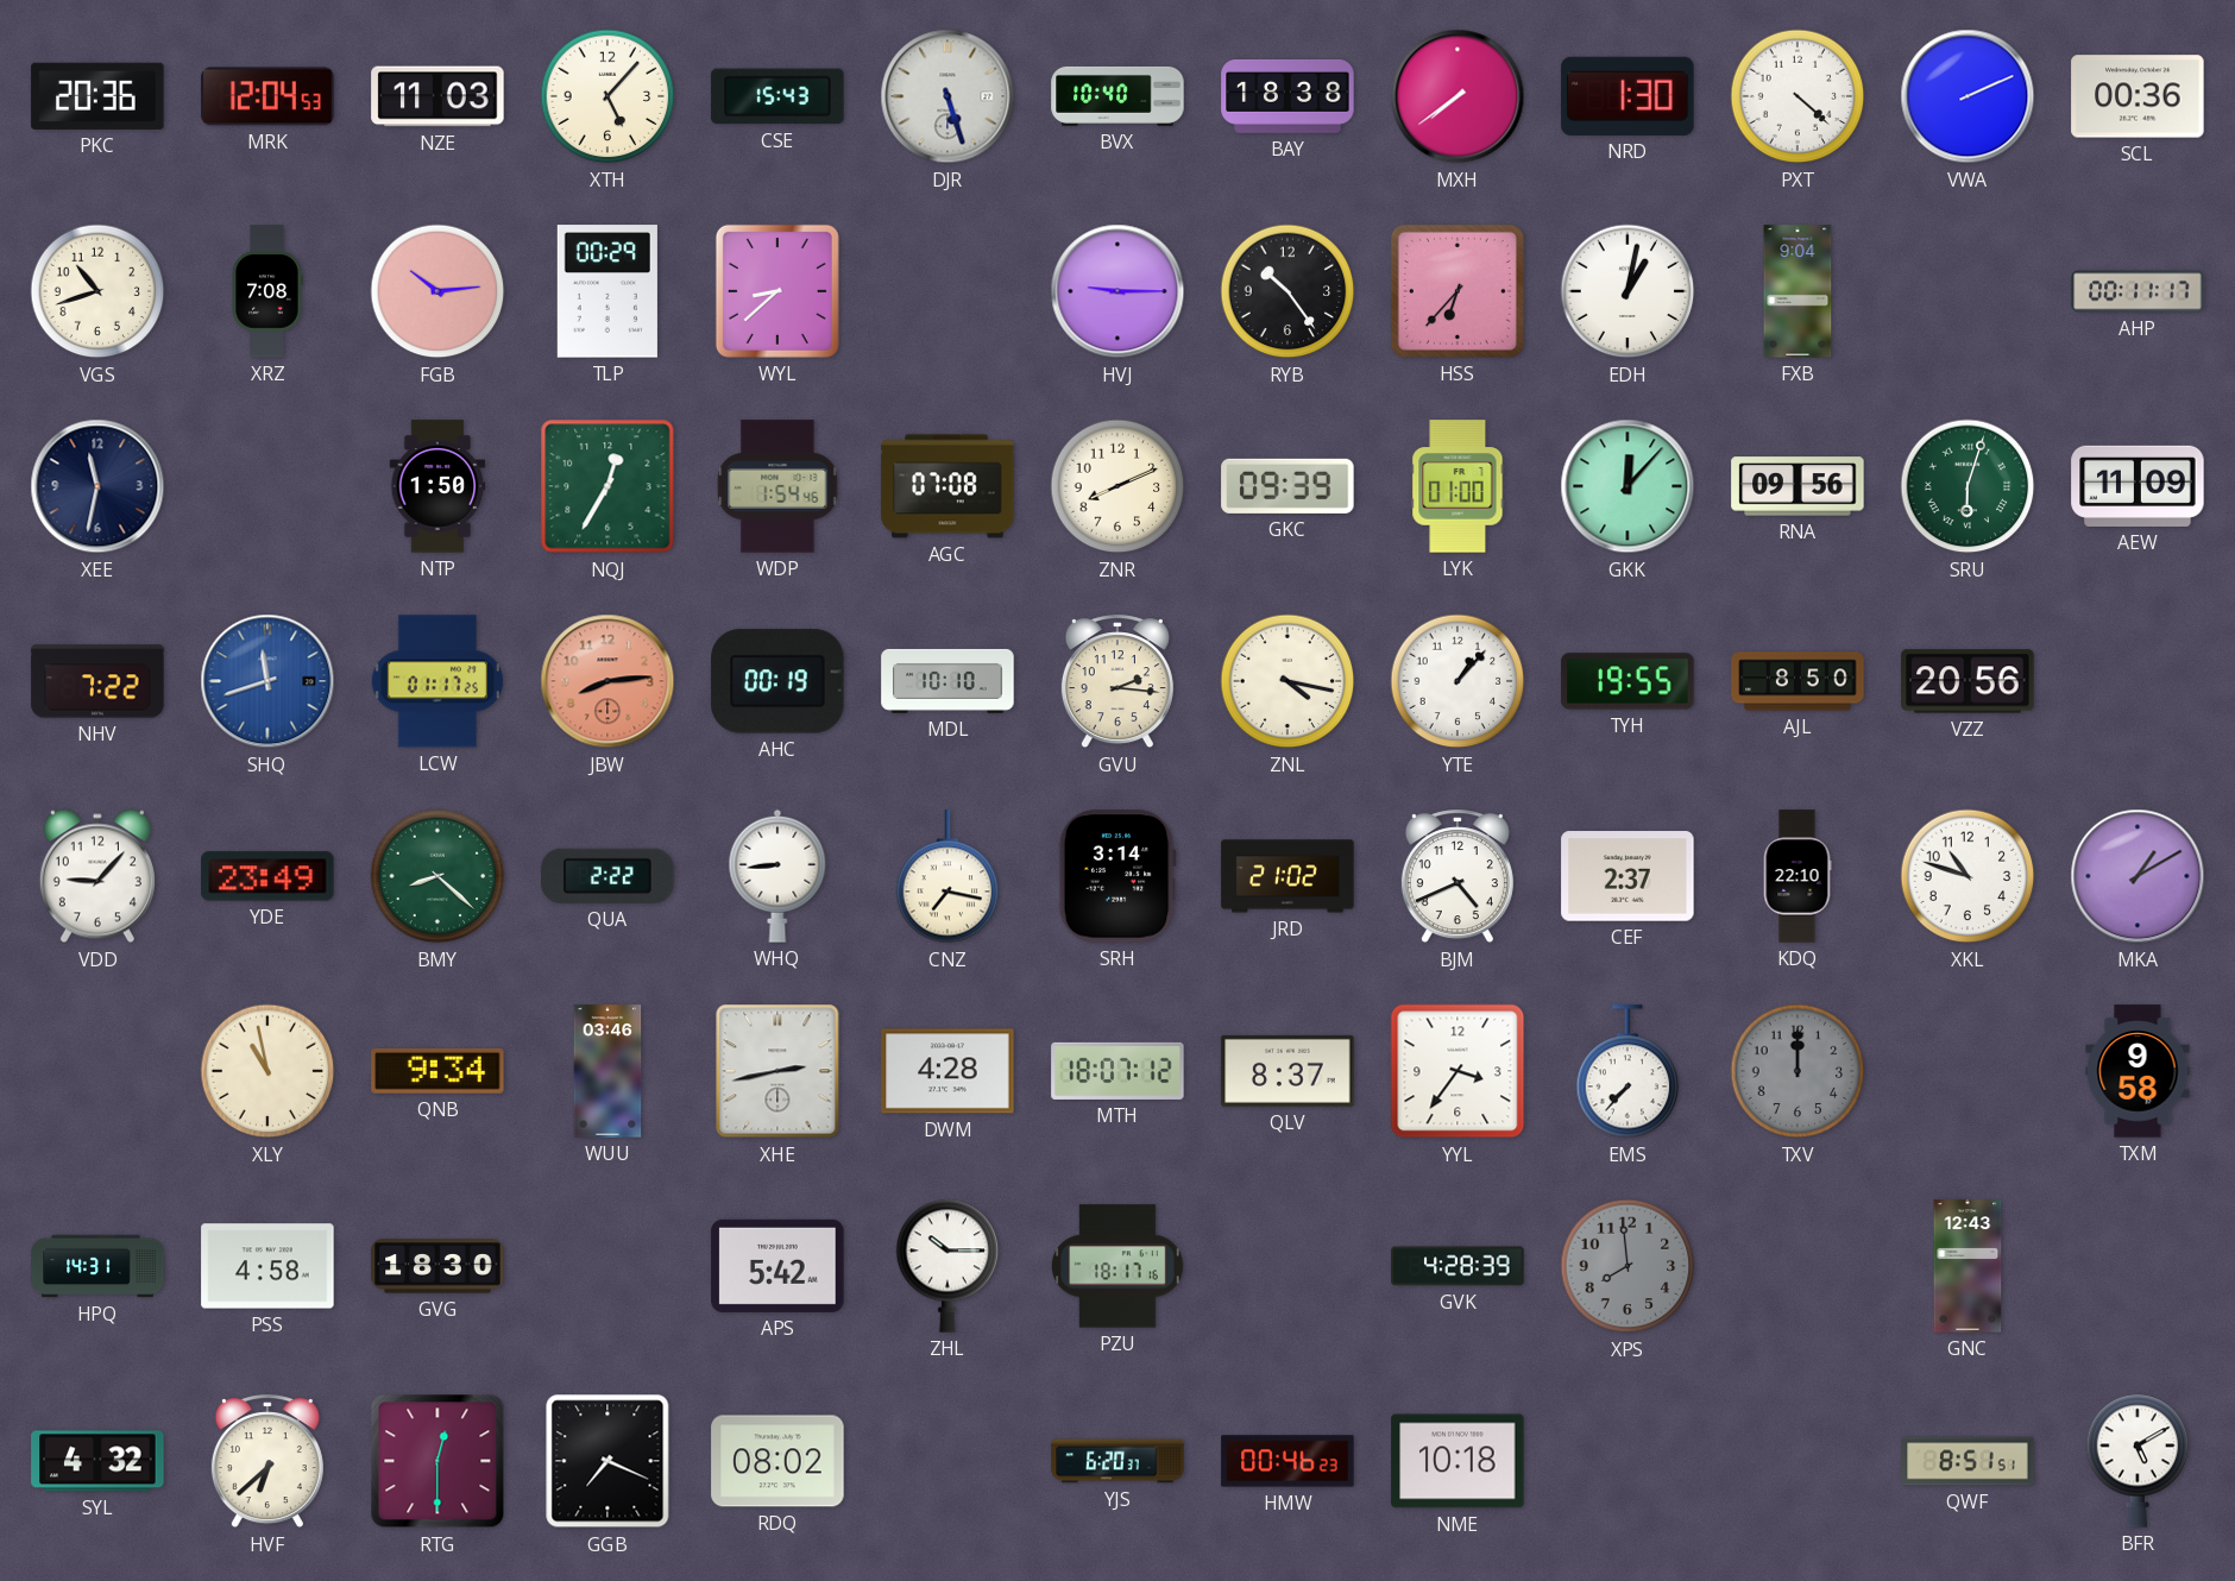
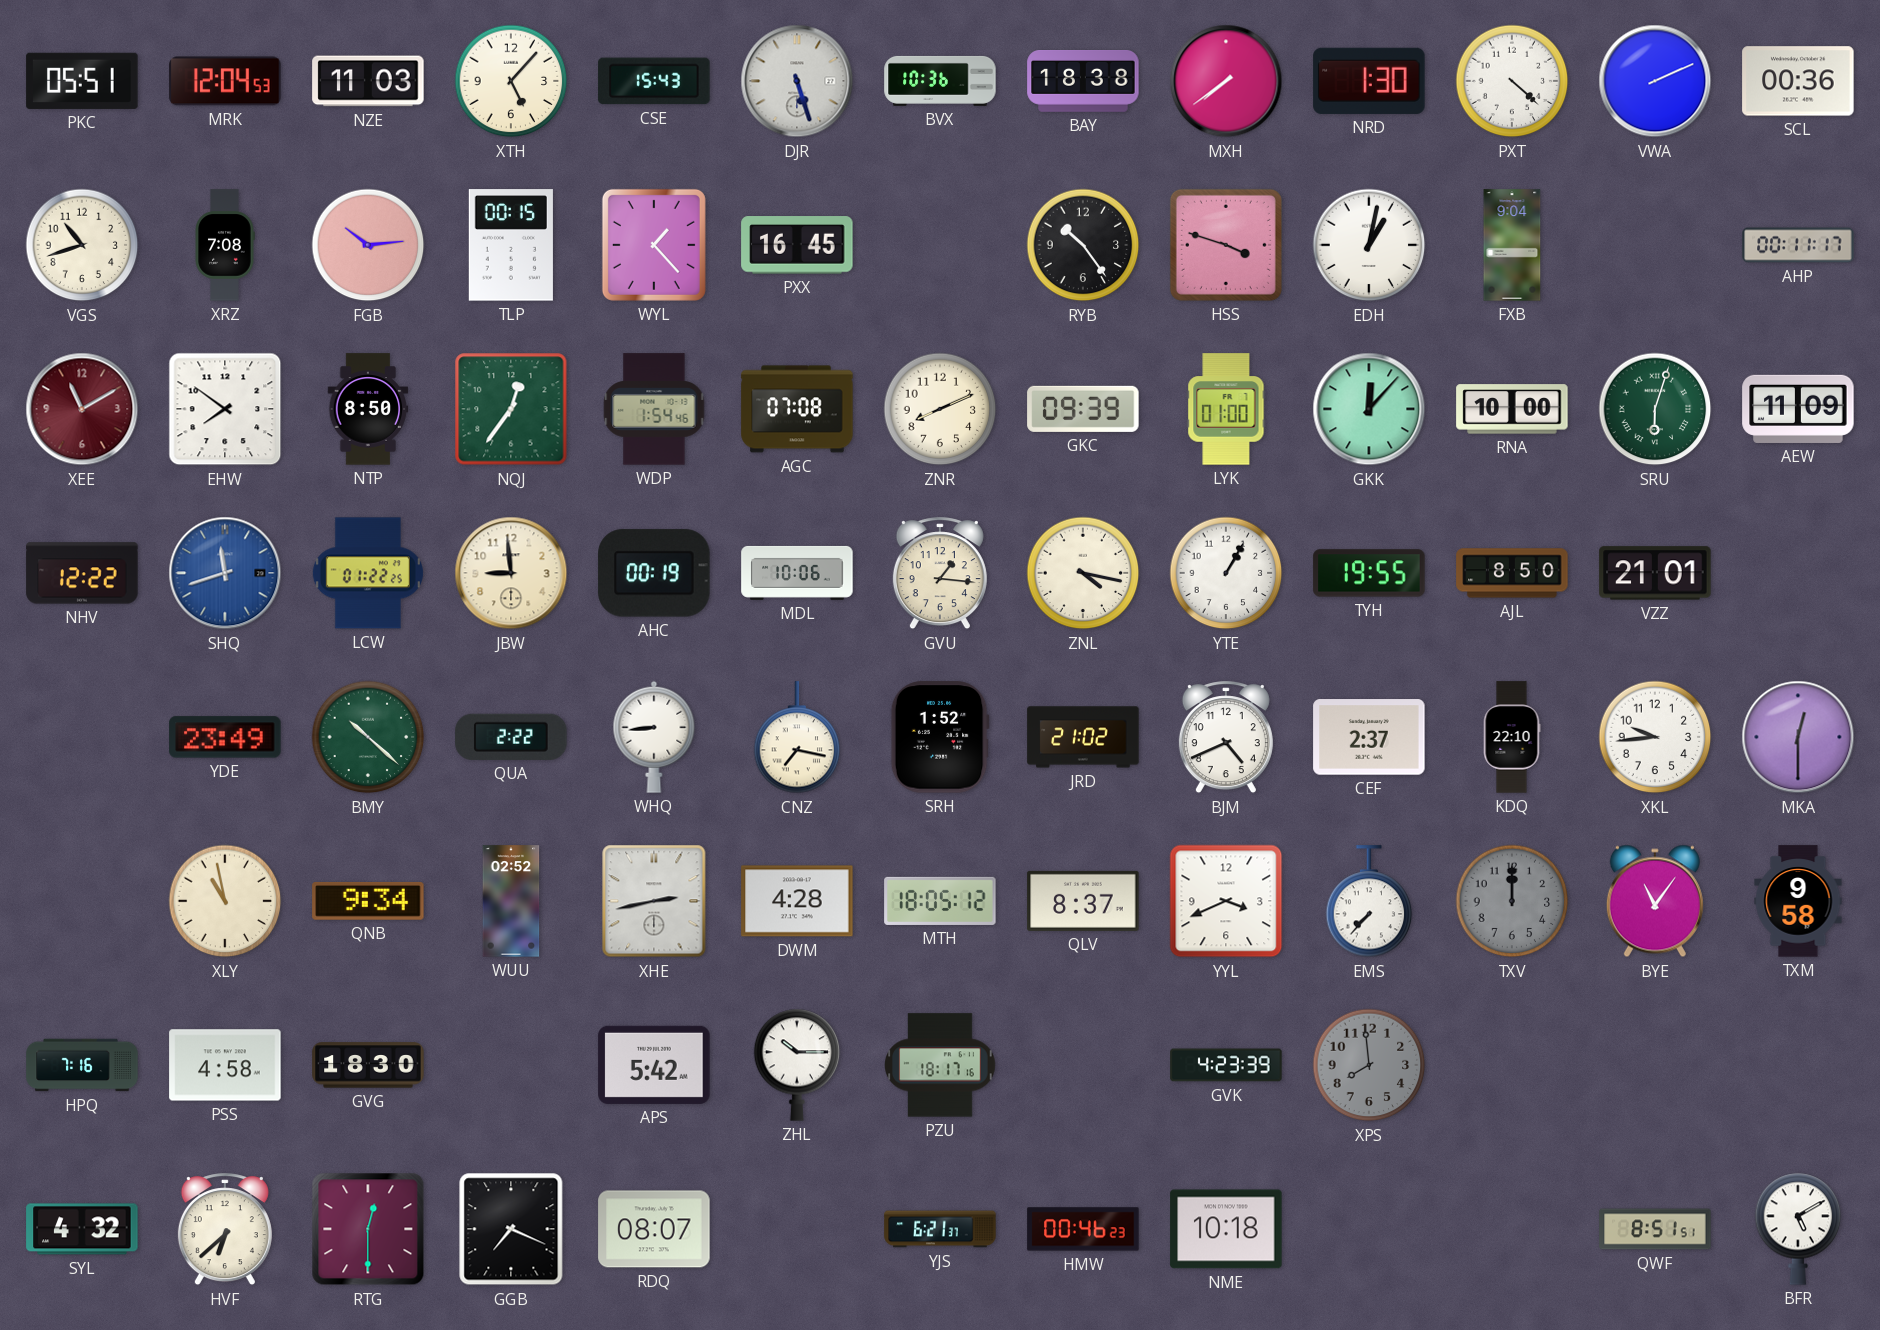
PKC: 20:36 -> 05:51
BVX: 10:40 -> 10:36
TLP: 00:29 -> 00:15
WYL: 8:38 -> 1:23
PXX: none -> 16:45
HVJ: 9:15 -> none
HSS: 6:37 -> 3:48
XEE: 11:32 -> 11:10
XEE dial: navy -> burgundy
EHW: none -> 7:51
NTP: 1:50 -> 8:50
NQJ: 12:35 -> 12:36
RNA: 09:56 -> 10:00
NHV: 7:22 -> 12:22
LCW: 01:17 -> 01:22
JBW: 8:14 -> 8:59
JBW dial: salmon -> cream
MDL: 10:10 -> 10:06
GVU: 2:16 -> 1:16
YTE: 1:07 -> 1:05
VZZ: 20:56 -> 21:01
VDD: 9:07 -> none
BMY: 8:22 -> 10:22
SRH: 3:14 -> 1:52
XKL: 10:48 -> 9:44
MKA: 1:10 -> 12:30
WUU: 03:46 -> 02:52
MTH: 18:07 -> 18:05
YYL: 3:36 -> 3:41
BYE: none -> 11:06
HPQ: 14:31 -> 7:16
GVK: 4:28 -> 4:23
GNC: 12:43 -> none
RDQ: 08:02 -> 08:07
YJS: 6:20 -> 6:21
